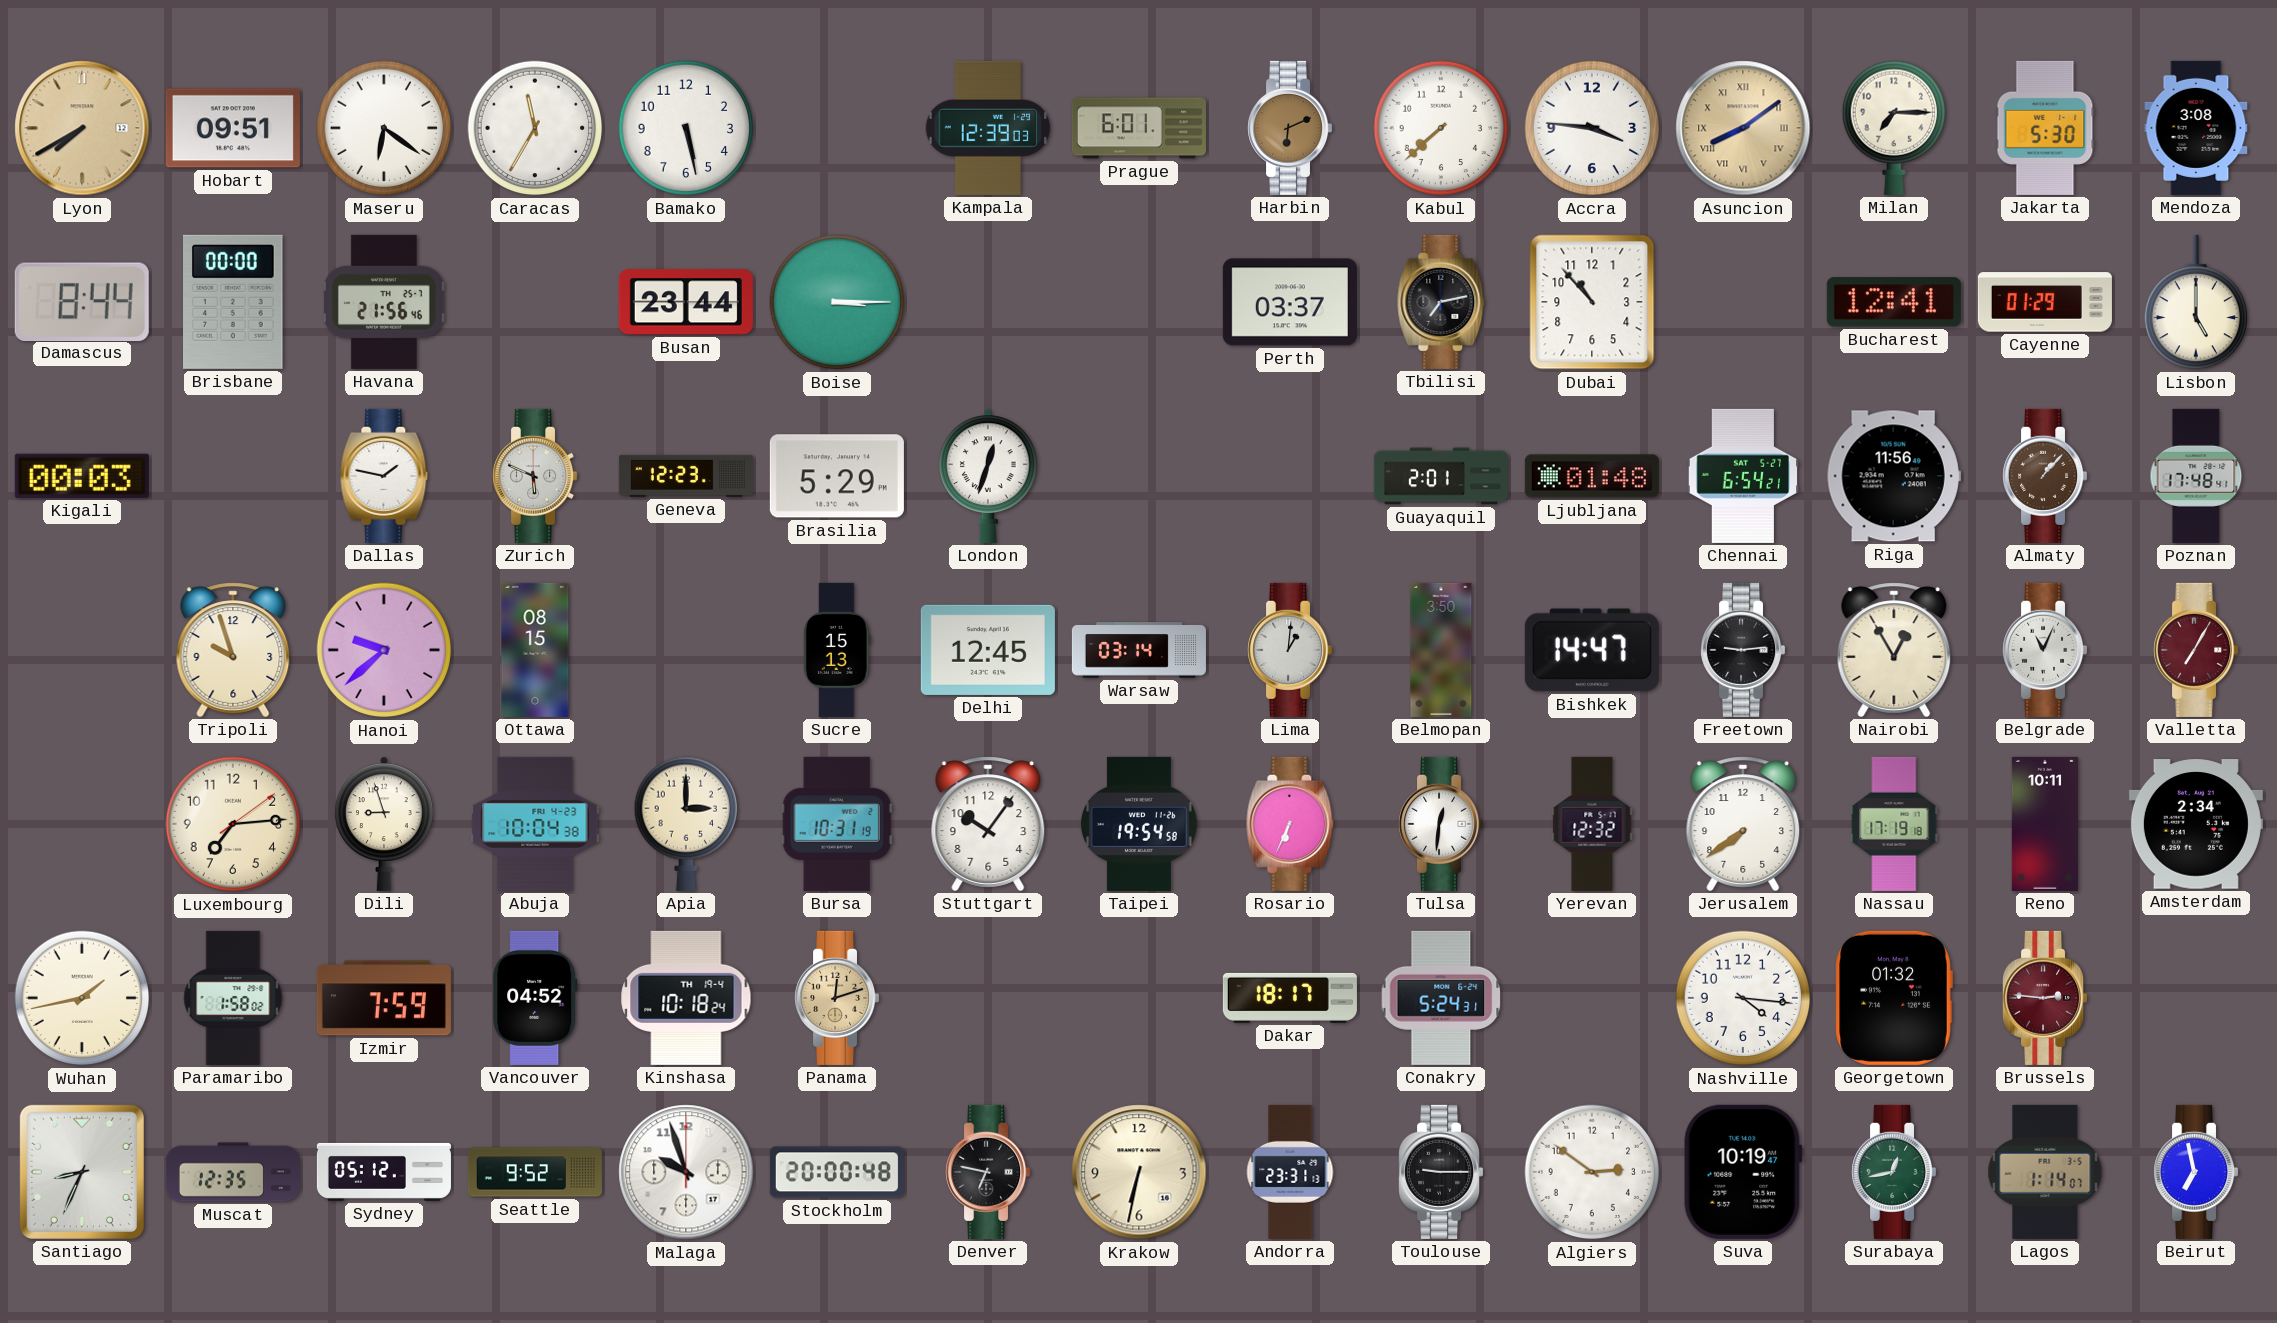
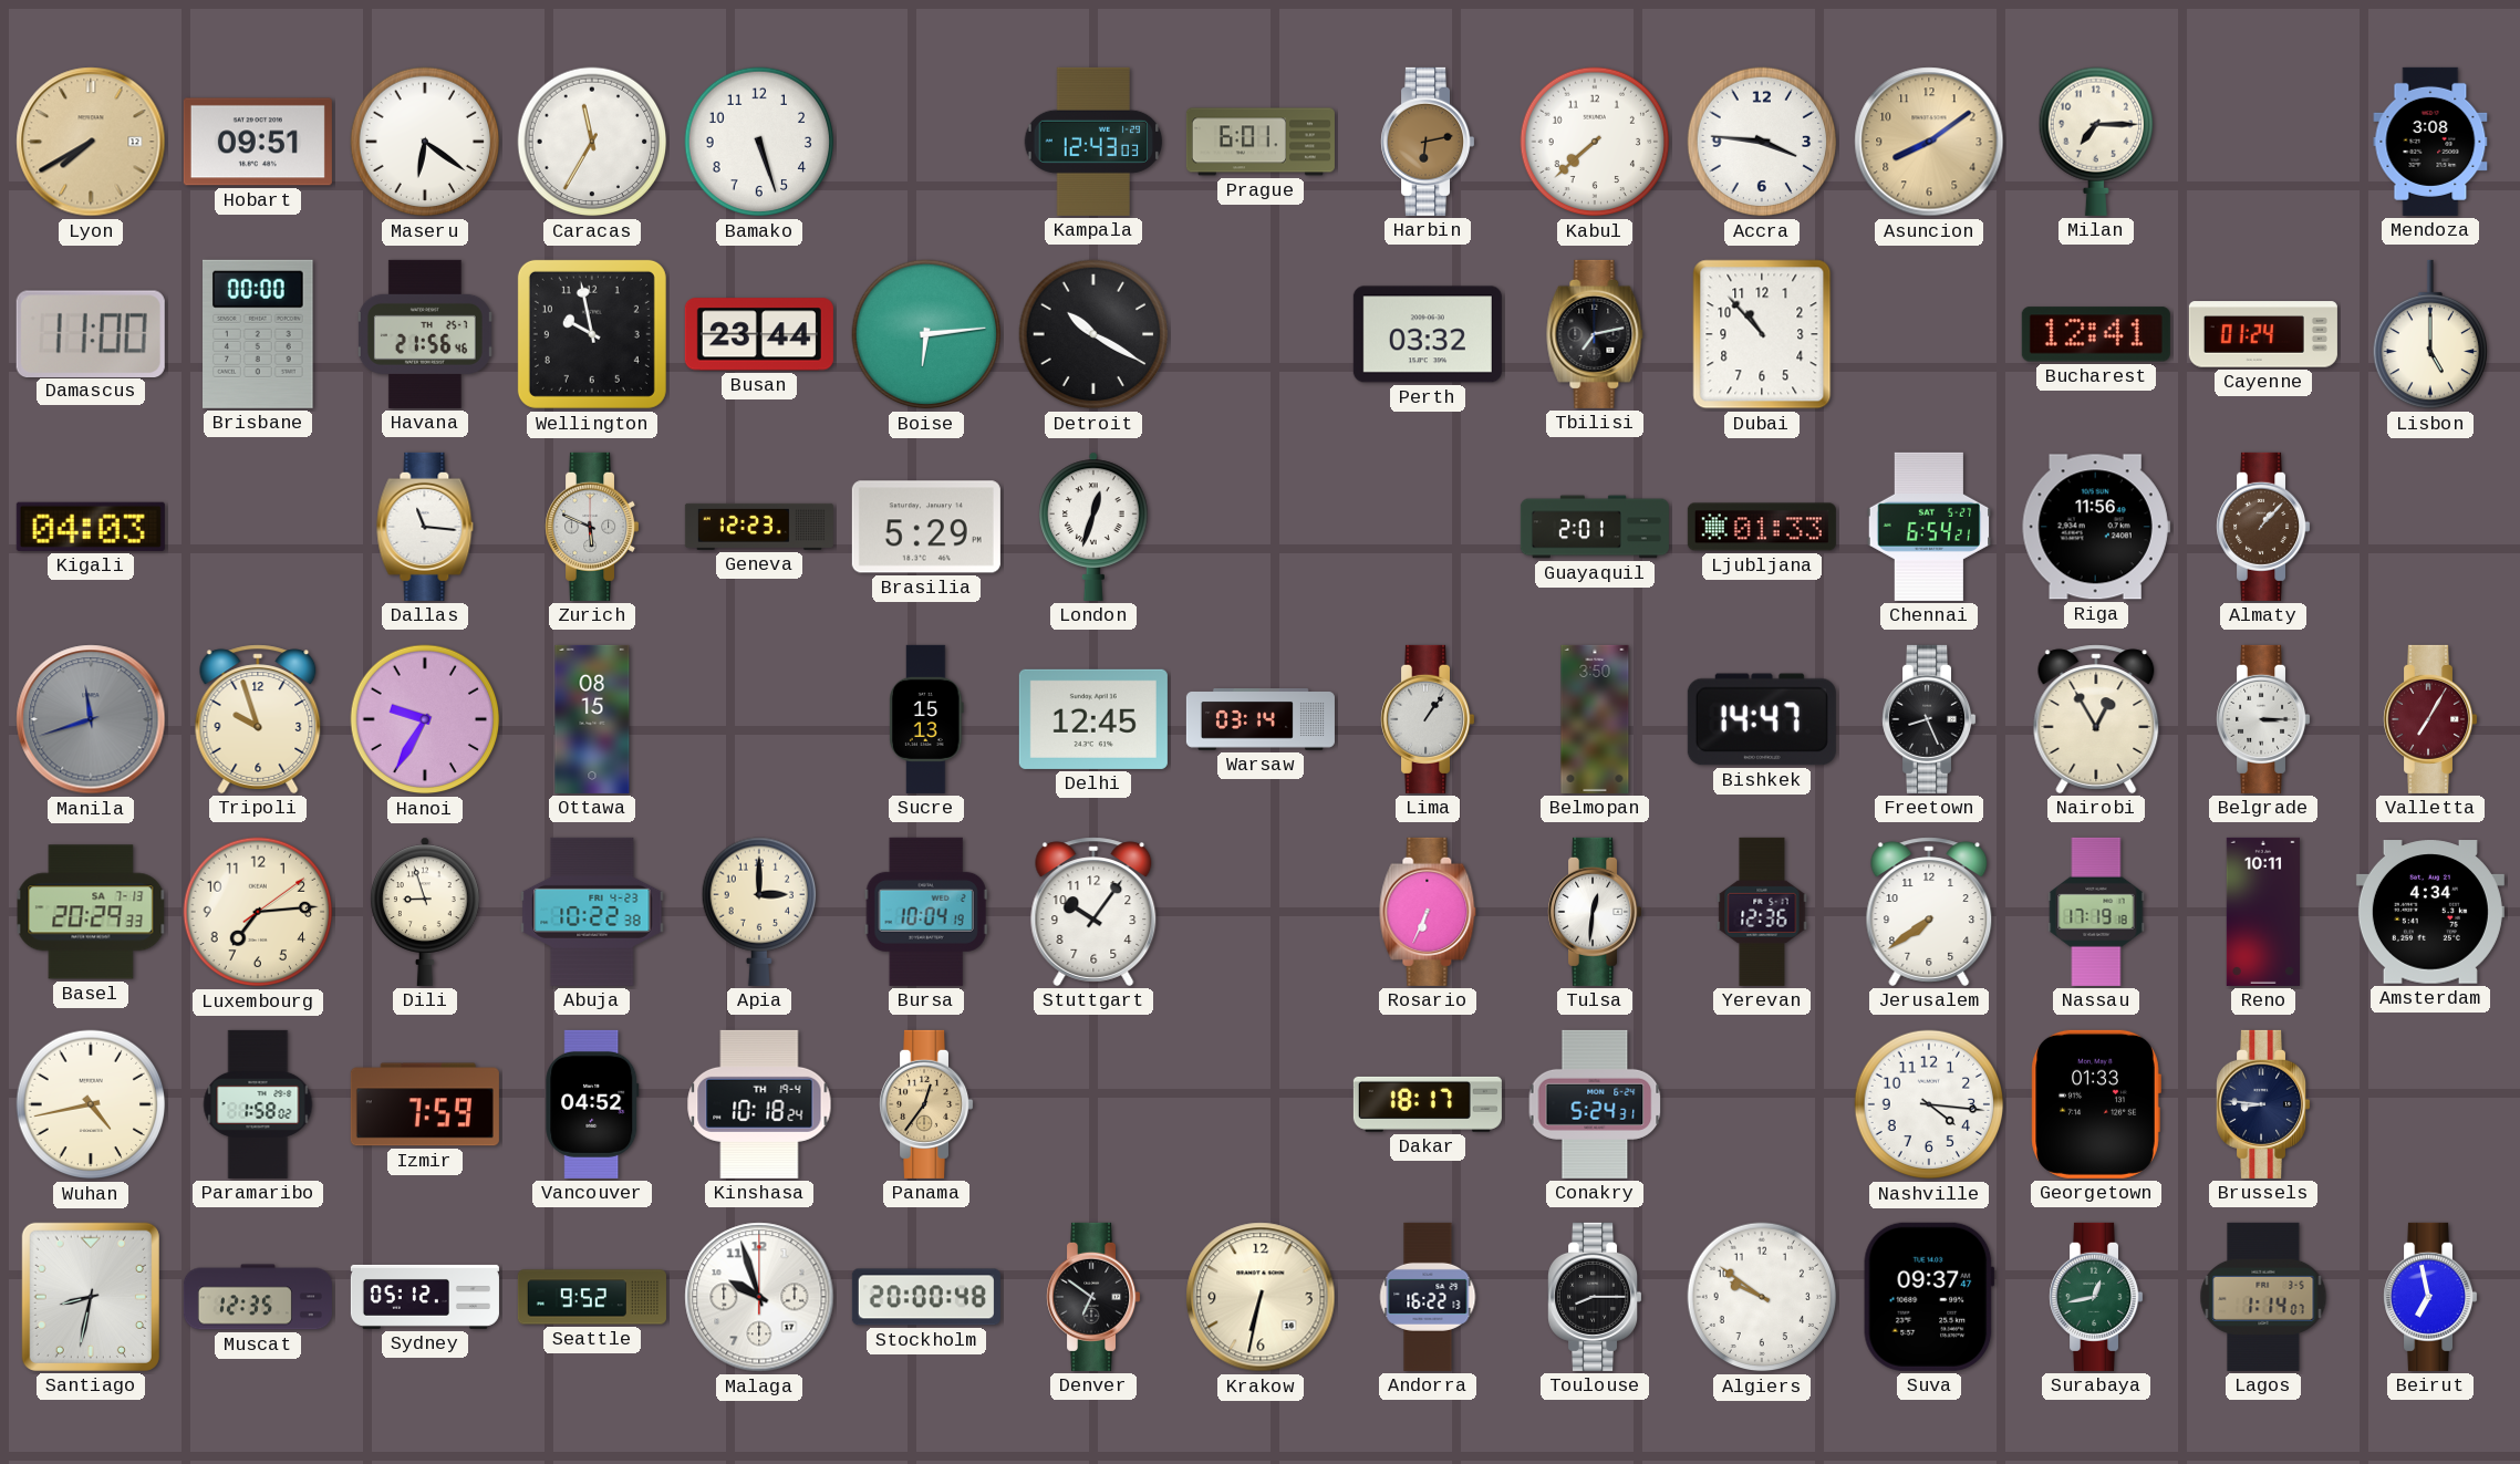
Bamako: 5:28 -> 5:27
Kampala: 12:39 -> 12:43
Harbin: 6:11 -> 6:13
Asuncion numerals: Roman -> Arabic
Jakarta: 5:30 -> none
Damascus: 8:44 -> 11:00
Wellington: none -> 9:58
Boise: 3:15 -> 6:14
Detroit: none -> 10:20
Perth: 03:37 -> 03:32
Cayenne: 01:29 -> 01:24
Kigali: 00:03 -> 04:03
Dallas: 1:47 -> 11:16
Ljubljana: 01:48 -> 01:33
Poznan: 17:48 -> none
Manila: none -> 11:42
Hanoi: 9:38 -> 9:35
Lima: 1:01 -> 1:06
Freetown: 9:14 -> 8:26
Belgrade: 11:04 -> 3:15
Basel: none -> 20:29
Abuja: 10:04 -> 10:22
Bursa: 10:31 -> 10:04
Taipei: 19:54 -> none
Yerevan: 12:32 -> 12:36
Amsterdam: 2:34 -> 4:34
Wuhan: 1:43 -> 4:43
Panama: 12:12 -> 12:36
Georgetown: 01:32 -> 01:33
Brussels: 2:46 -> 8:46
Brussels dial: burgundy -> navy
Santiago: 8:34 -> 8:32
Denver: 6:47 -> 6:51
Andorra: 23:31 -> 16:22
Toulouse: 9:15 -> 8:15
Algiers: 2:51 -> 9:51
Suva: 10:19 -> 09:37
